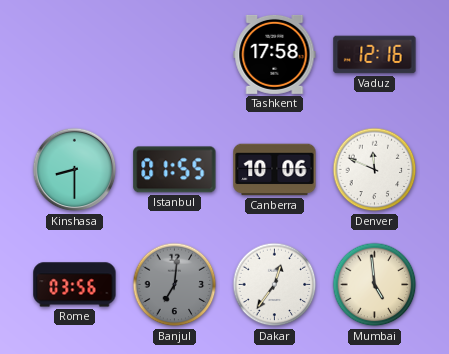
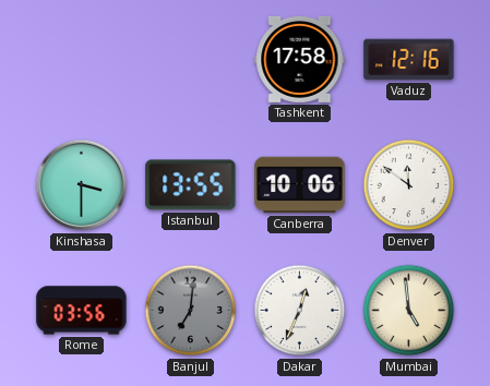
Kinshasa: 8:30 -> 3:30
Istanbul: 01:55 -> 13:55
Denver: 11:49 -> 11:51
Dakar: 12:36 -> 12:34
